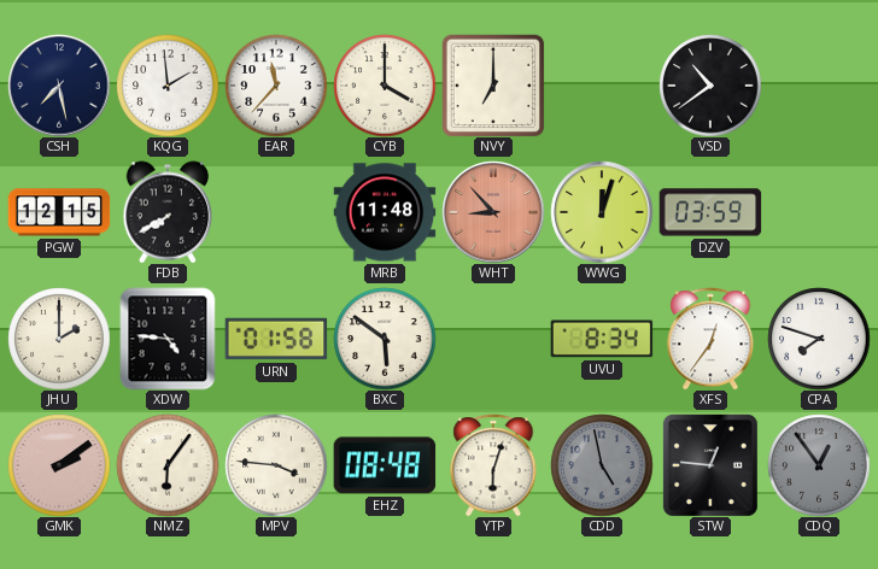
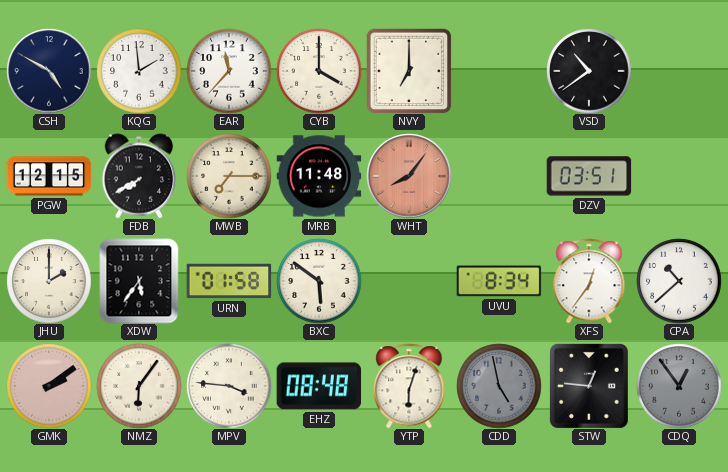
CSH: 7:28 -> 4:50
MWB: none -> 7:15
WHT: 8:53 -> 8:06
WWG: 12:03 -> none
DZV: 03:59 -> 03:51
XDW: 4:46 -> 5:36
CPA: 7:48 -> 10:38
